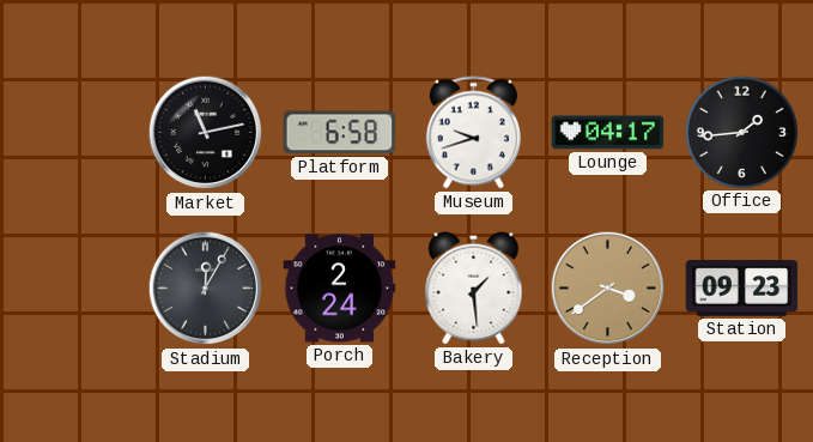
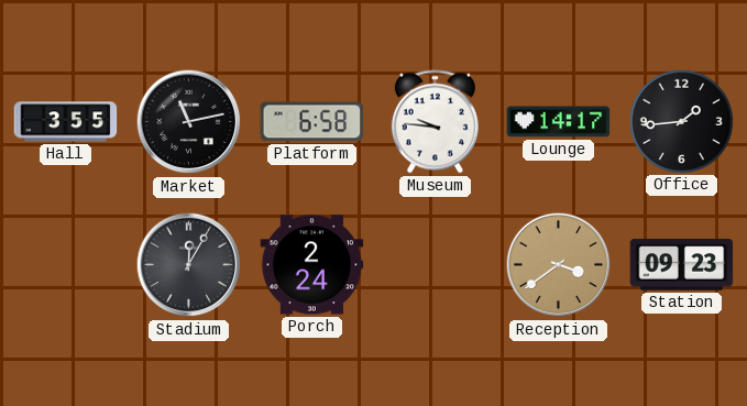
Hall: none -> 3:55
Museum: 9:42 -> 9:46
Lounge: 04:17 -> 14:17
Bakery: 1:29 -> none
